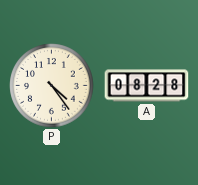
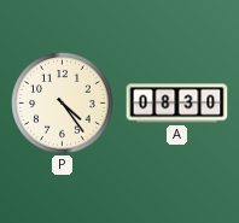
A: 08:28 -> 08:30
